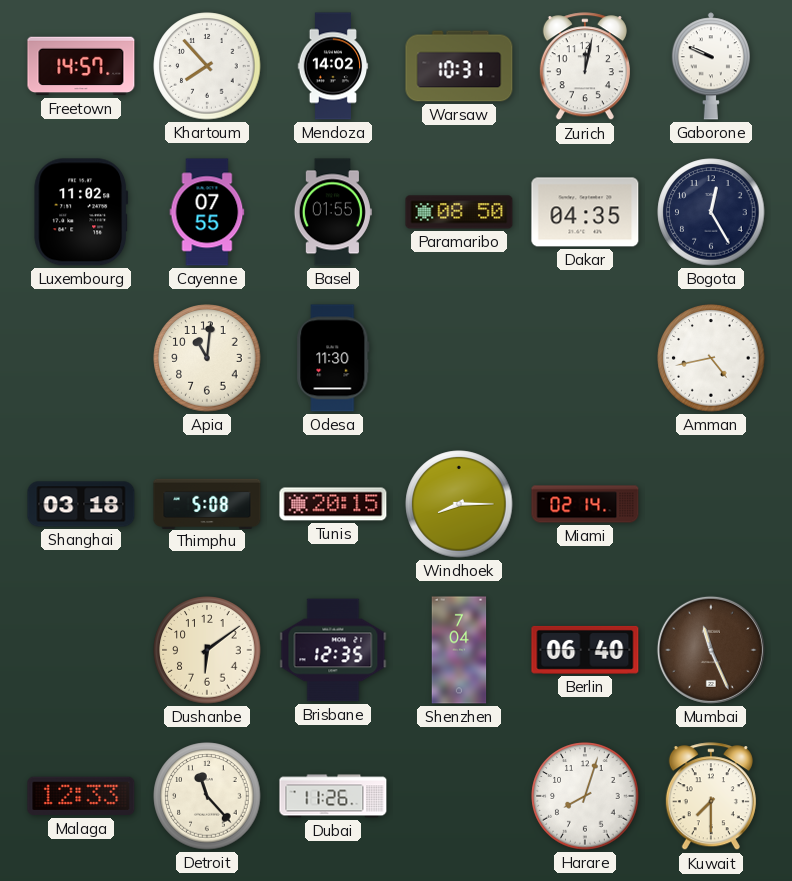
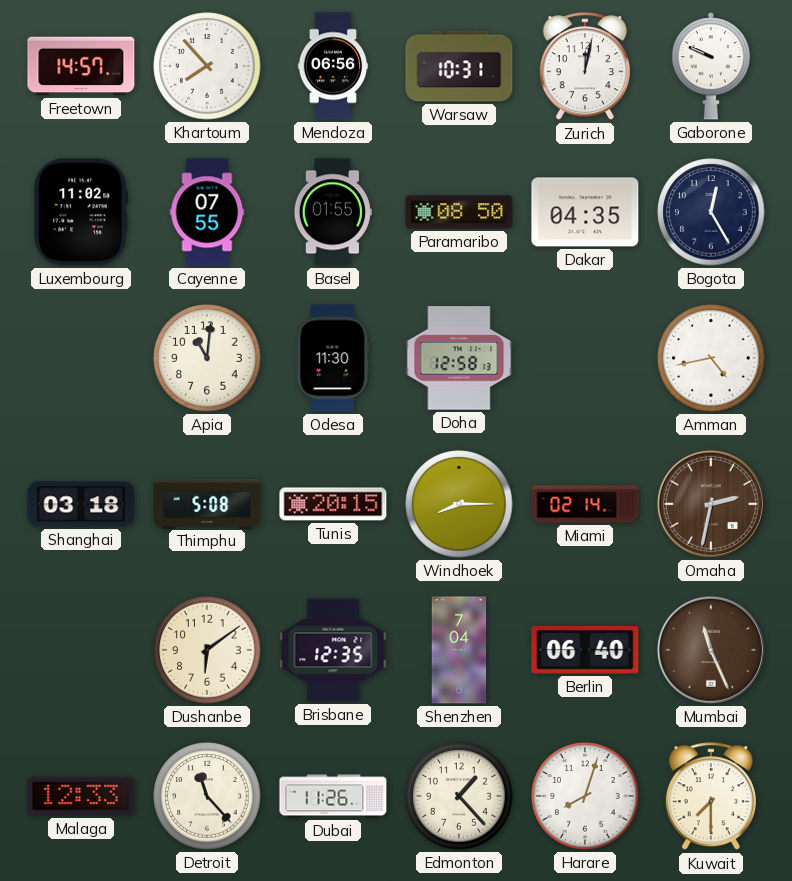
Mendoza: 14:02 -> 06:56
Doha: none -> 12:58
Omaha: none -> 2:32
Edmonton: none -> 1:23
